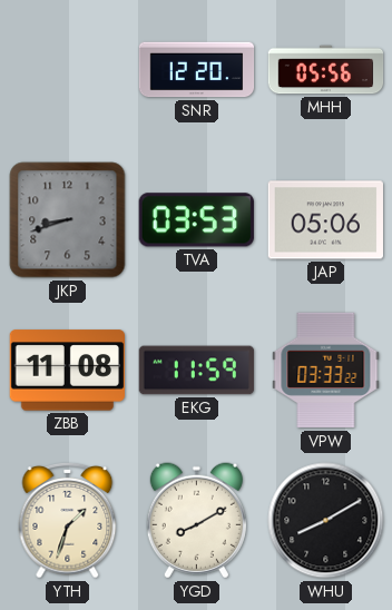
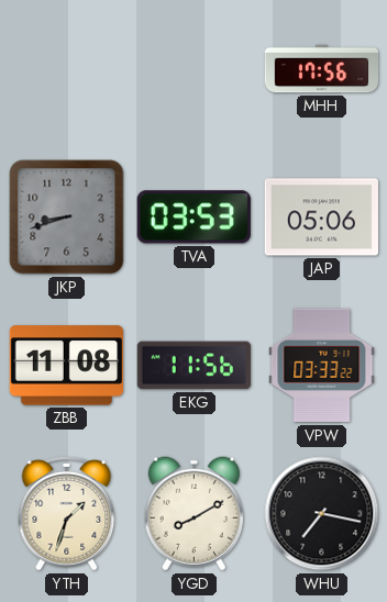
SNR: 12:20 -> none
MHH: 05:56 -> 17:56
EKG: 11:59 -> 11:56
WHU: 8:10 -> 7:17
